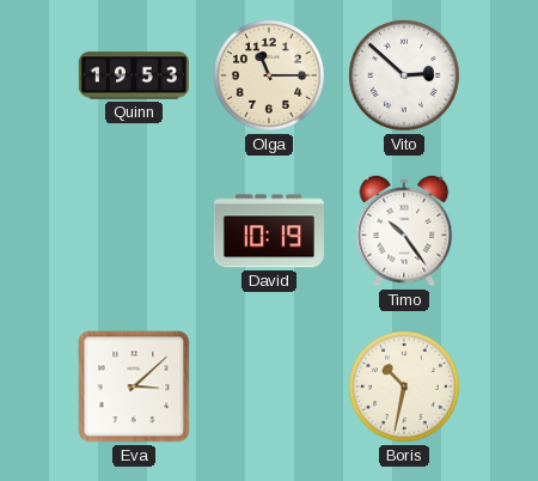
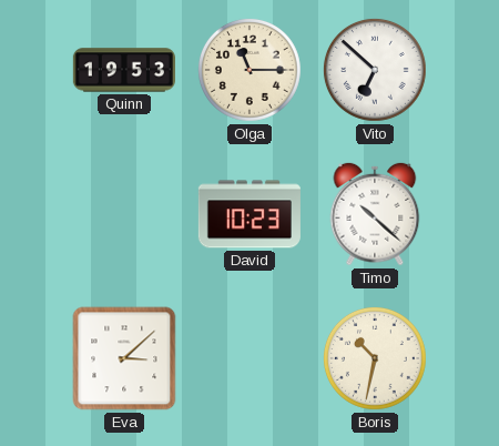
Vito: 2:52 -> 6:52
David: 10:19 -> 10:23
Timo: 10:24 -> 10:22
